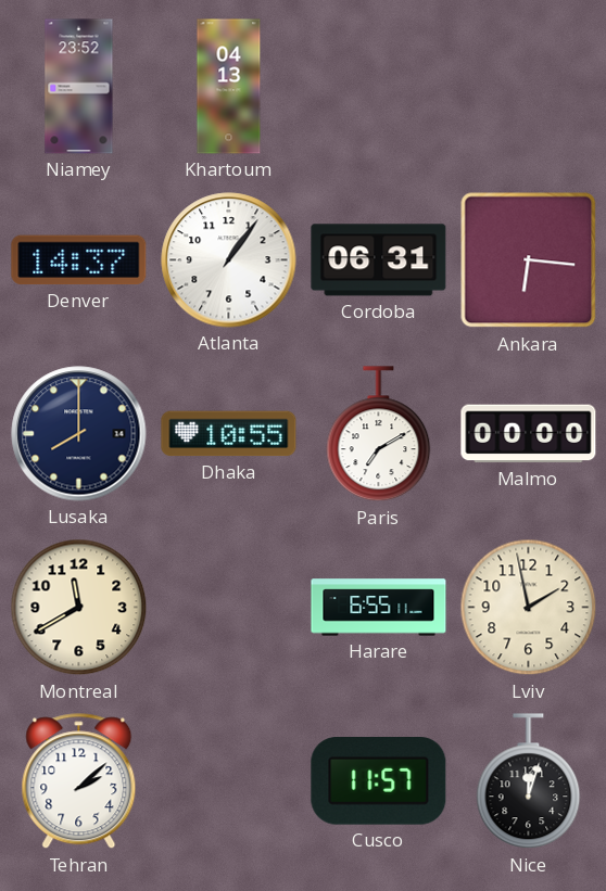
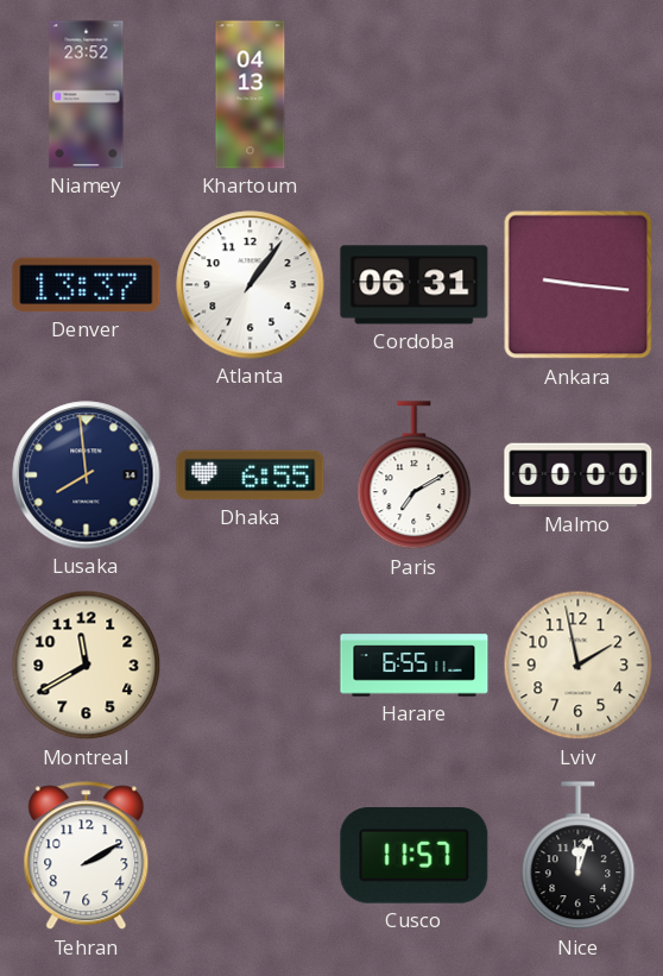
Denver: 14:37 -> 13:37
Ankara: 6:16 -> 9:16
Lusaka: 8:00 -> 7:59
Dhaka: 10:55 -> 6:55
Tehran: 2:08 -> 2:10
